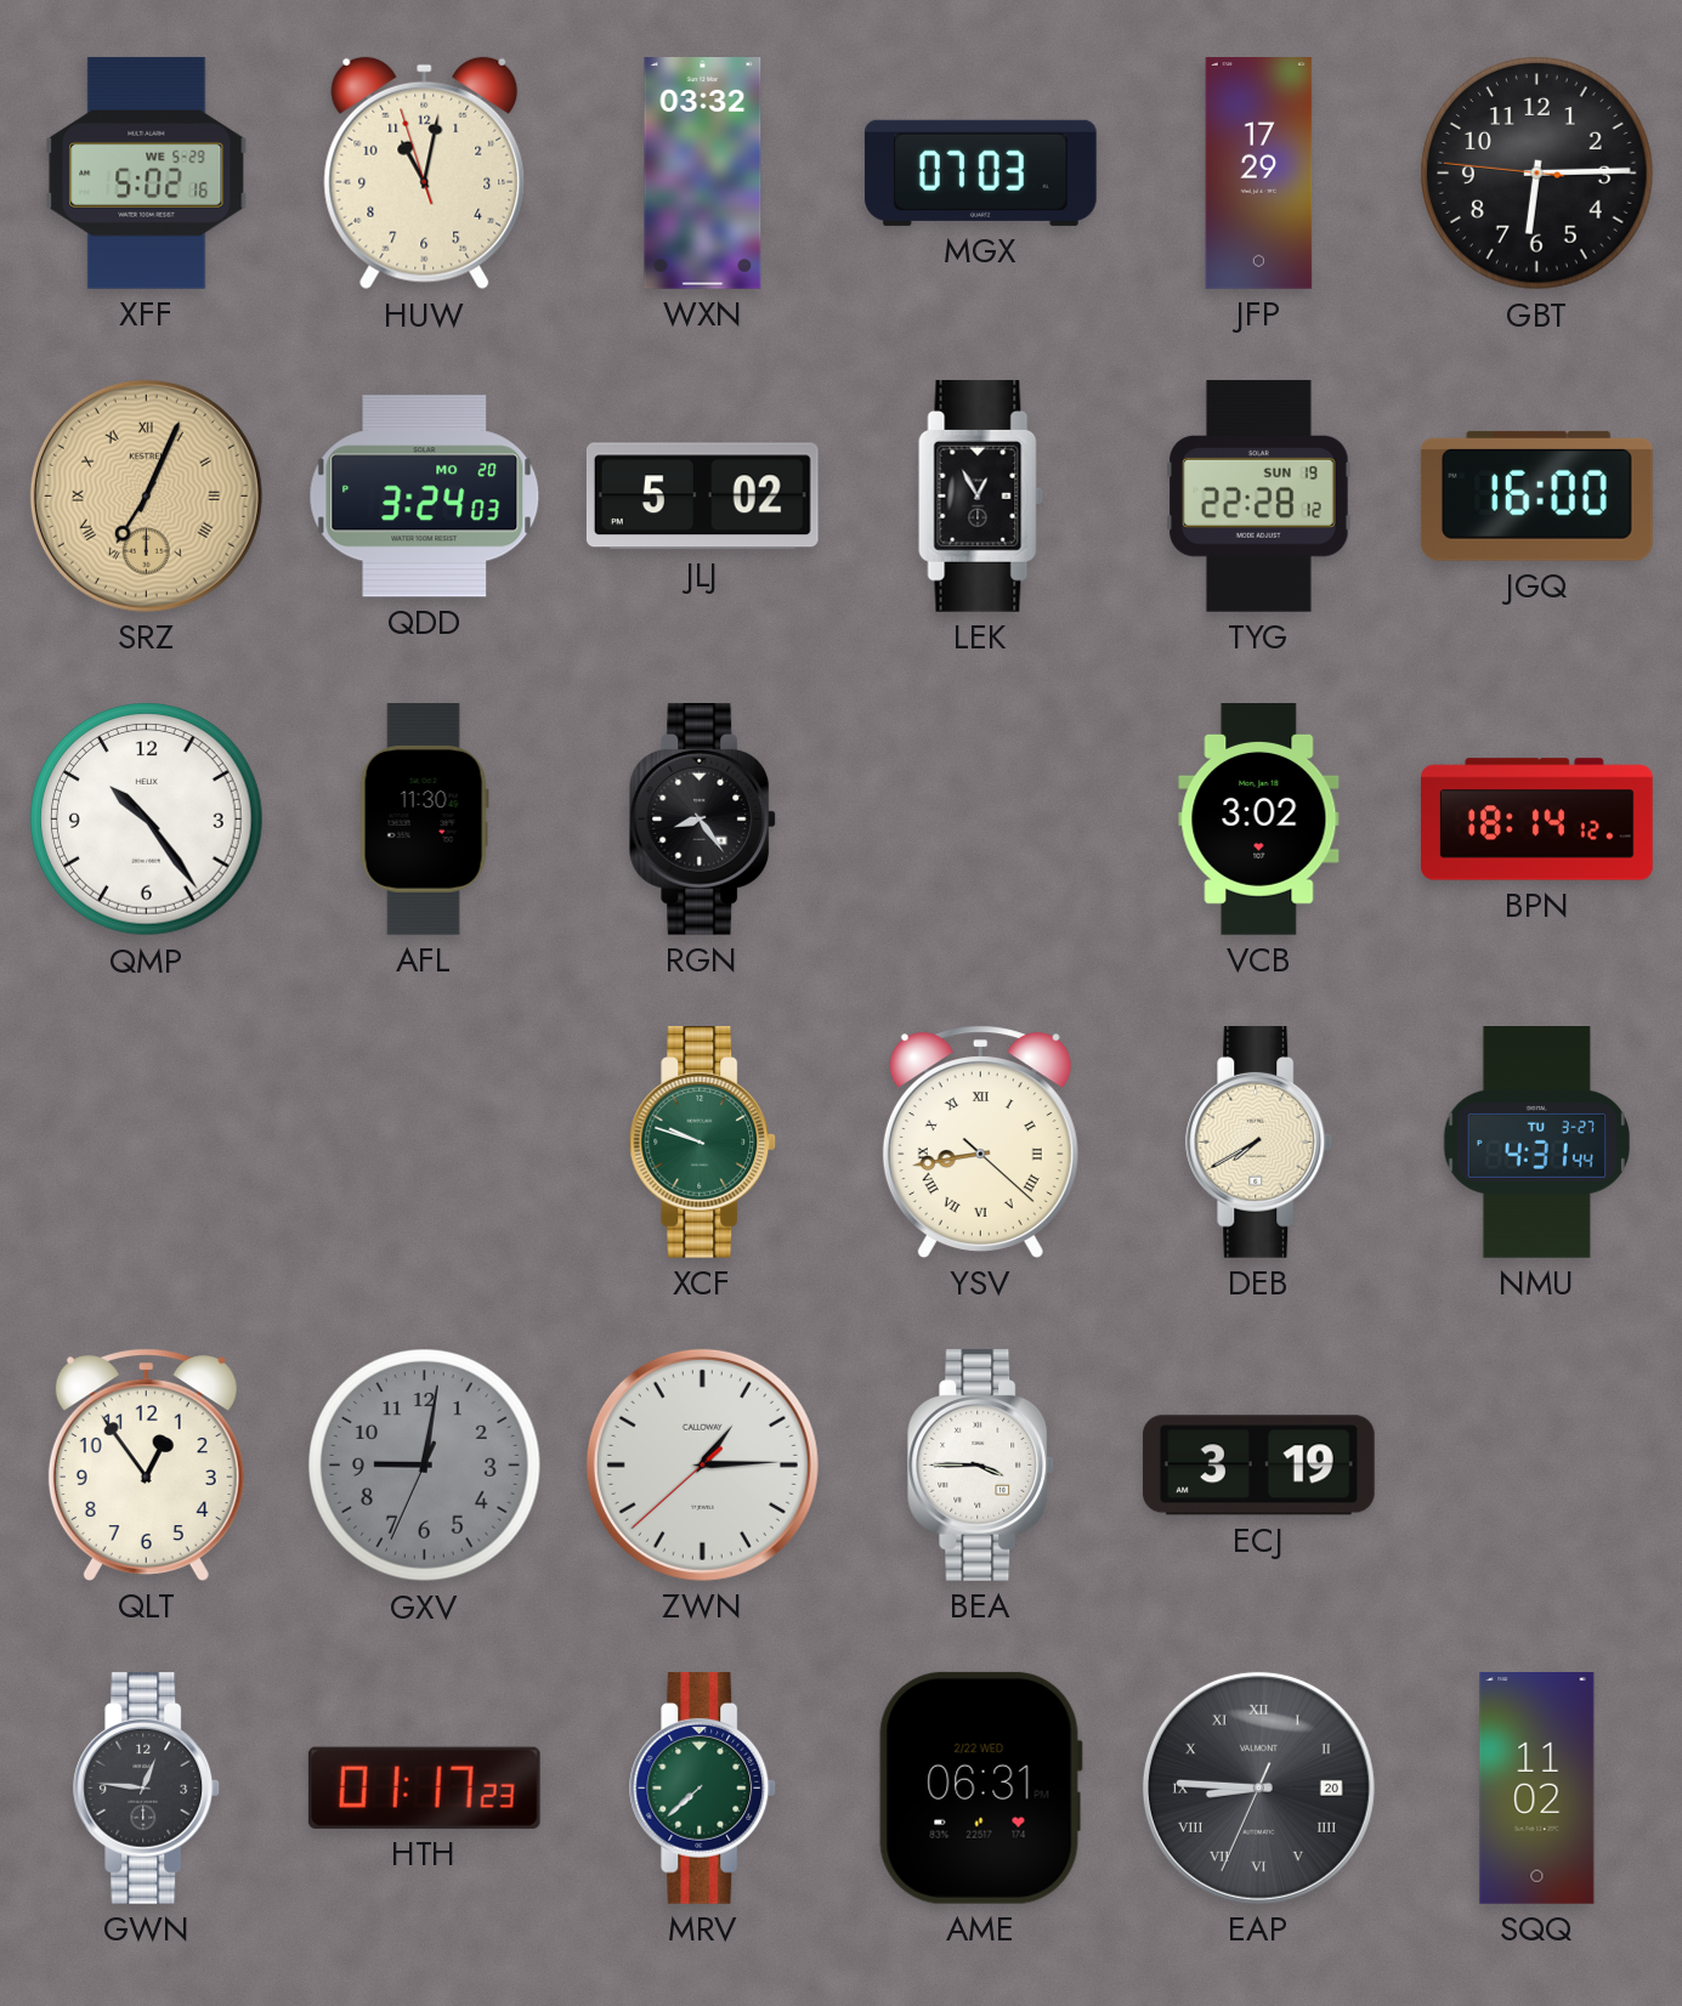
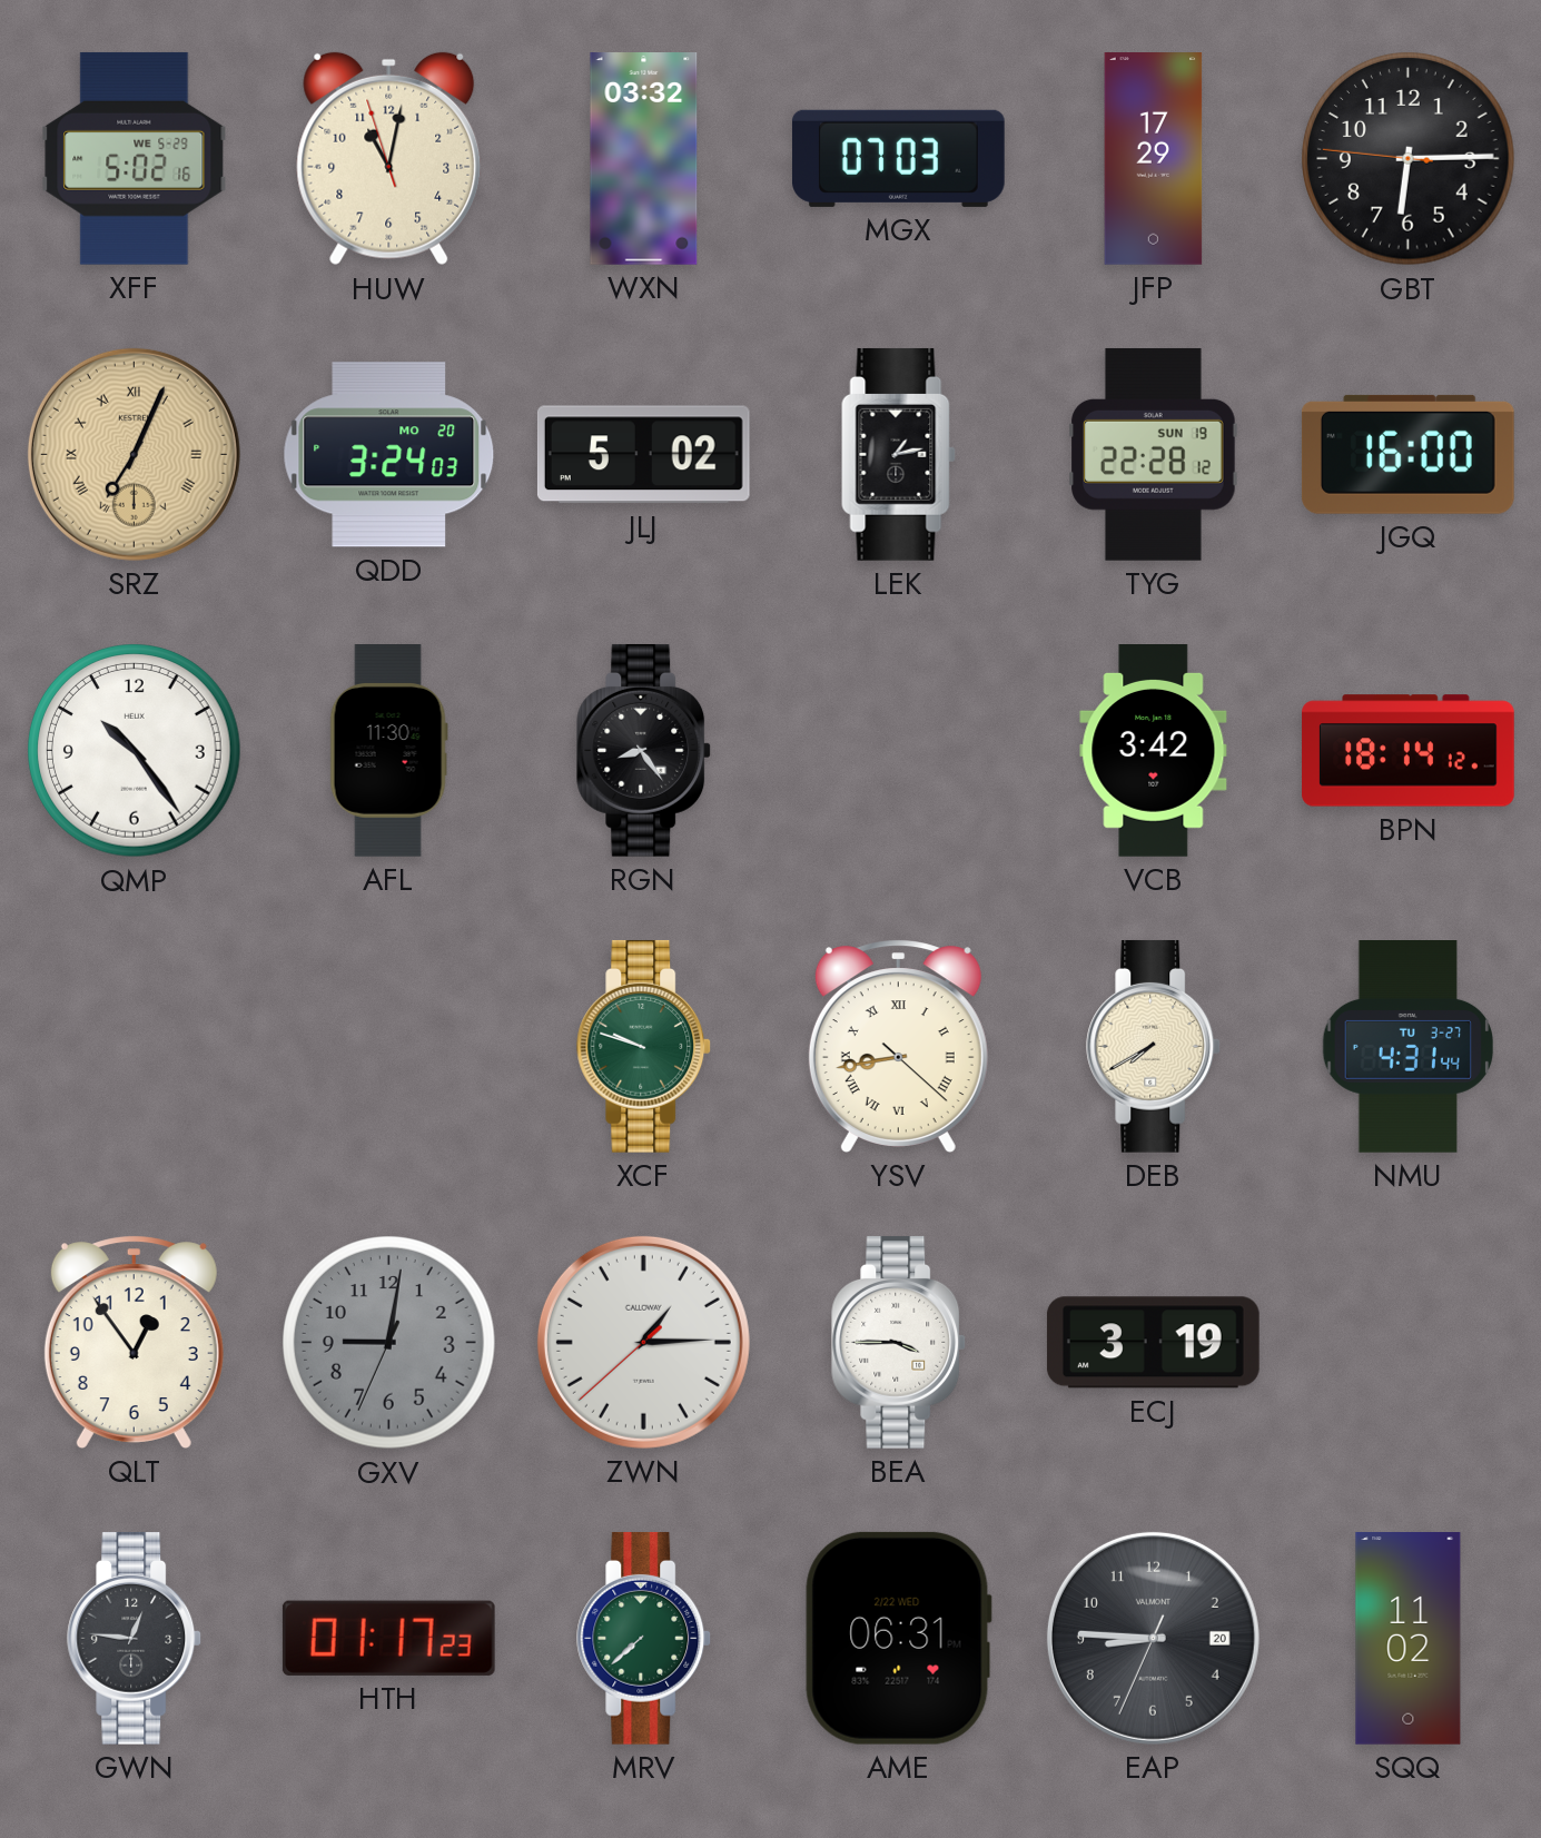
LEK: 12:55 -> 1:13
VCB: 3:02 -> 3:42
EAP numerals: Roman -> Arabic
